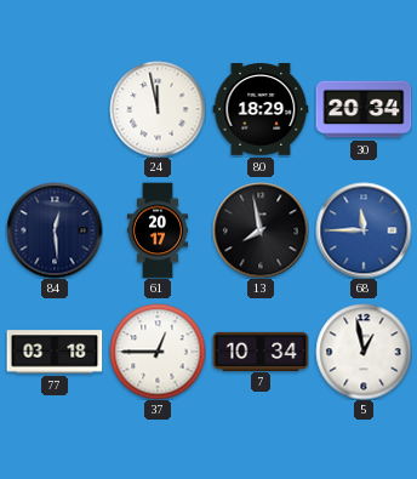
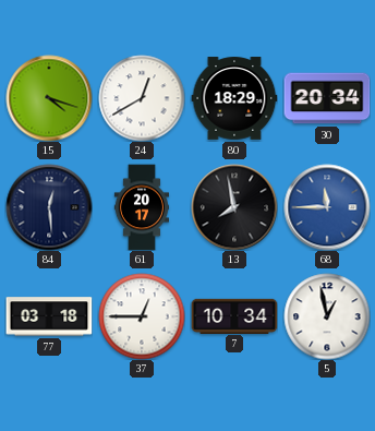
15: none -> 4:18
24: 11:58 -> 12:40
